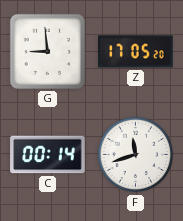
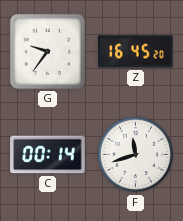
G: 8:59 -> 9:36
Z: 17:05 -> 16:45
